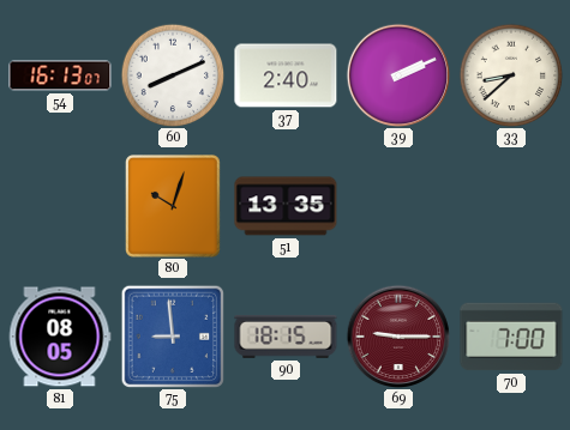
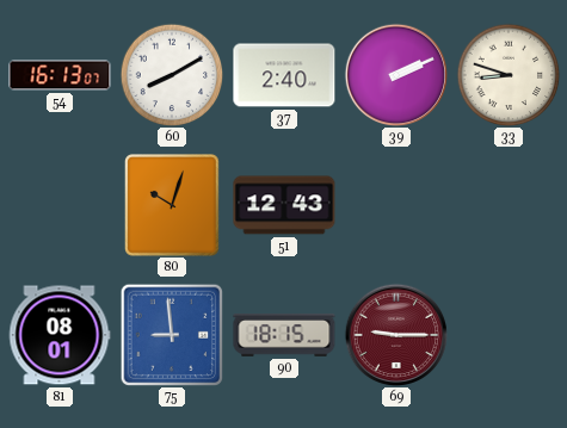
60: 8:11 -> 8:10
33: 8:38 -> 8:48
51: 13:35 -> 12:43
81: 08:05 -> 08:01
70: 7:00 -> none
